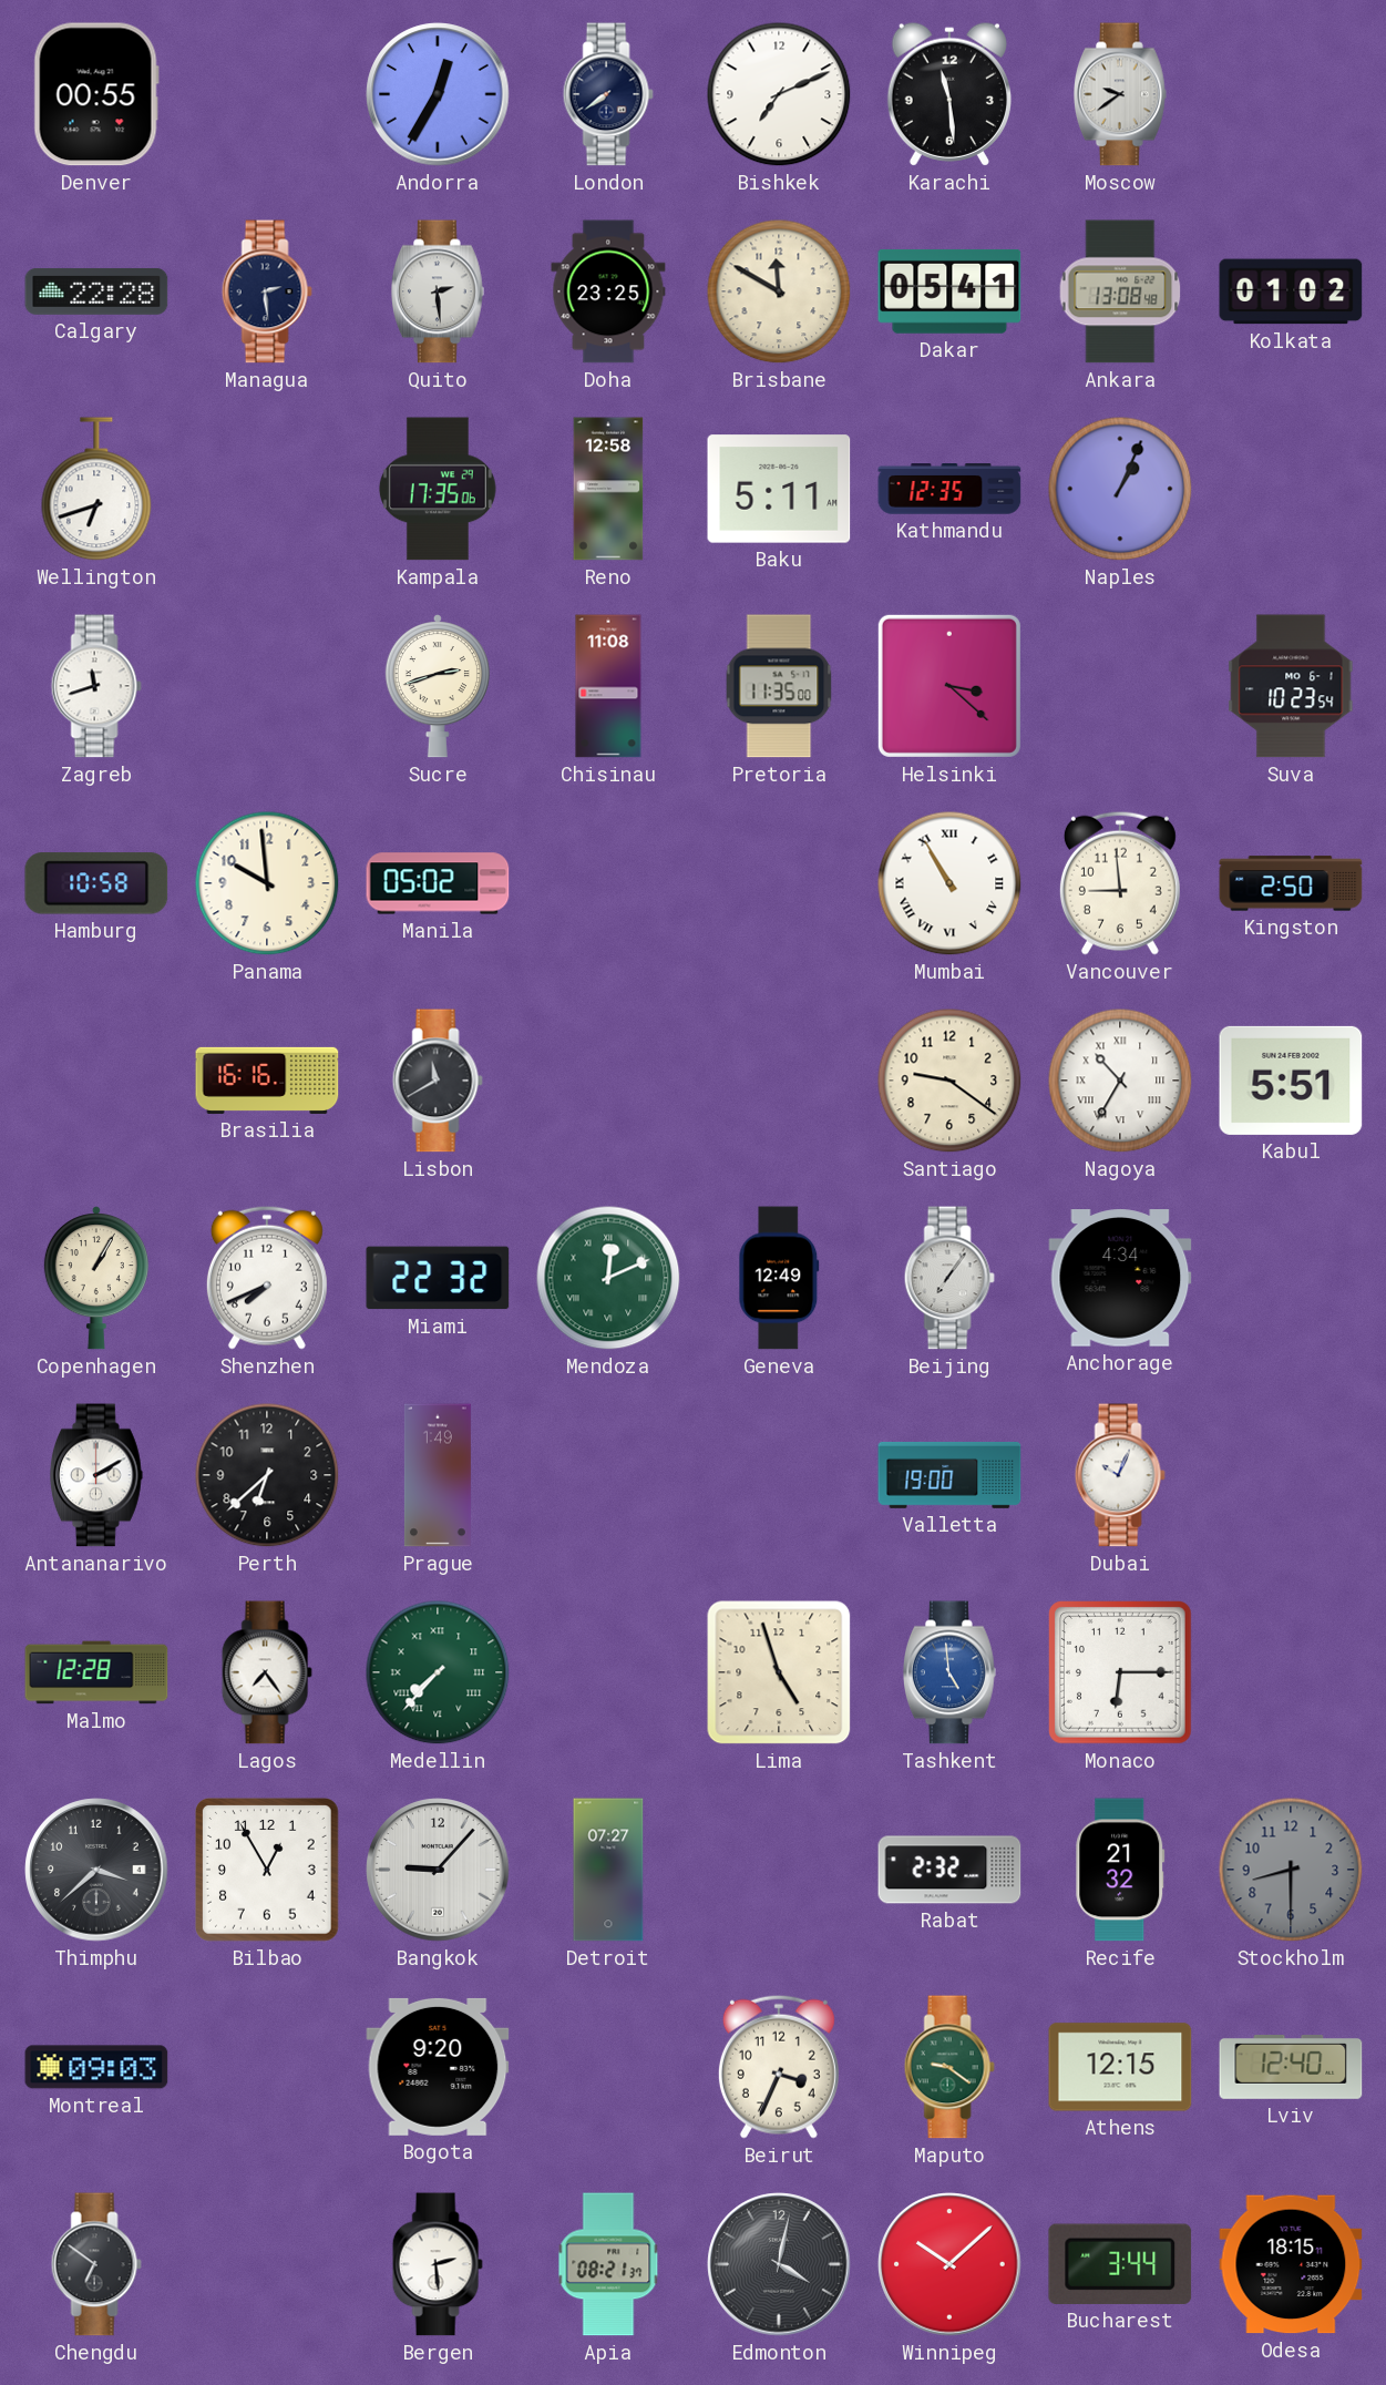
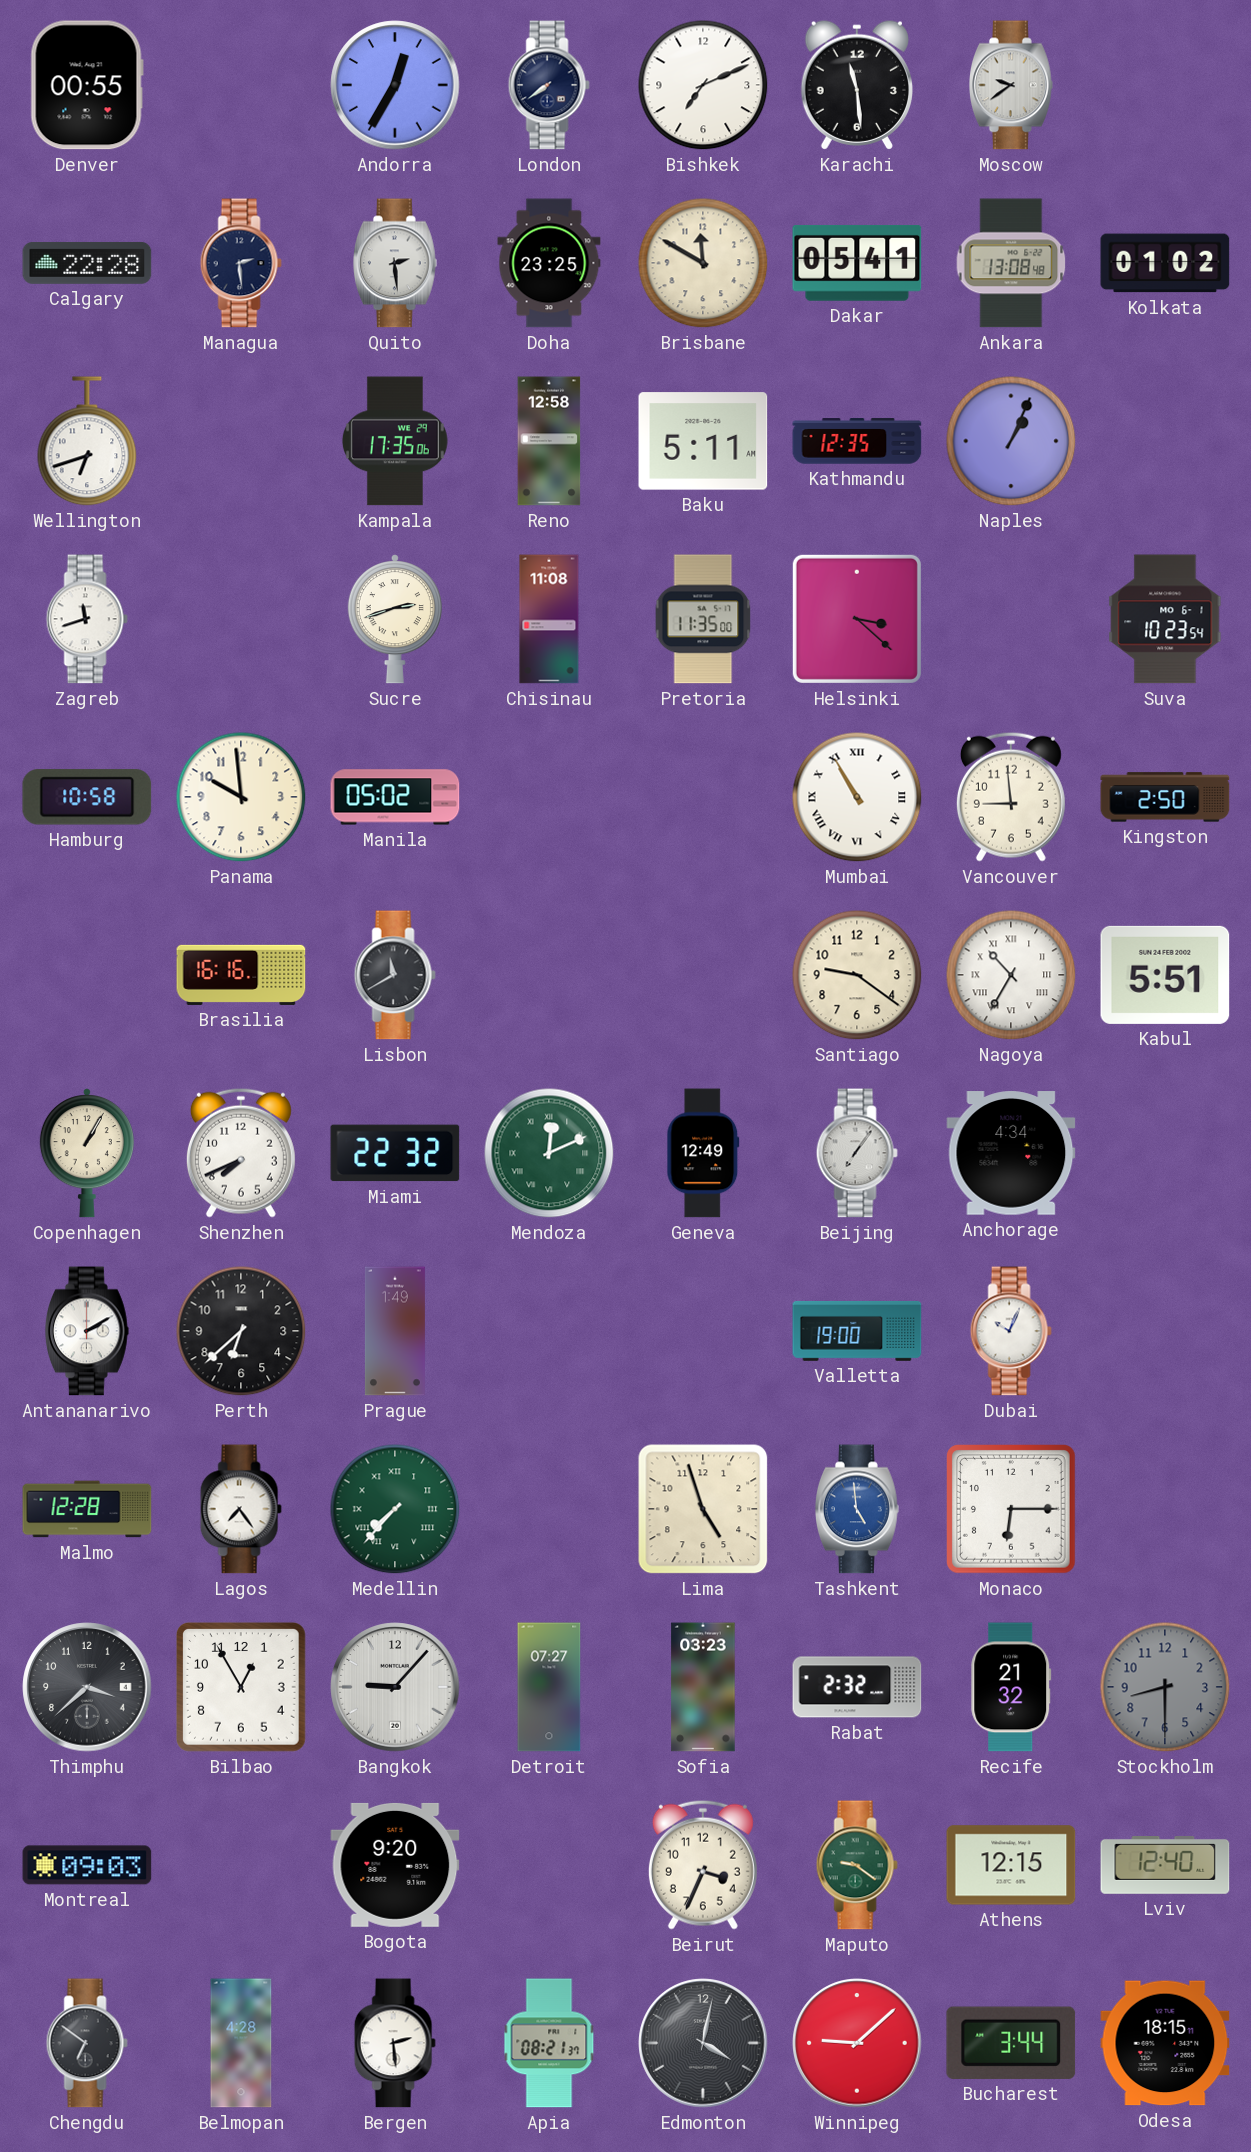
Sofia: none -> 03:23
Belmopan: none -> 4:28
Winnipeg: 10:08 -> 9:08
